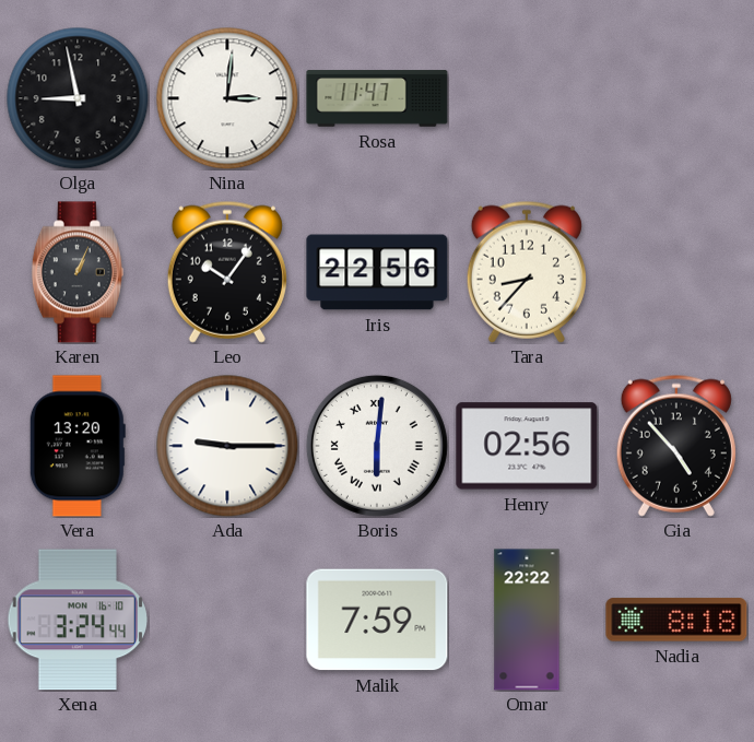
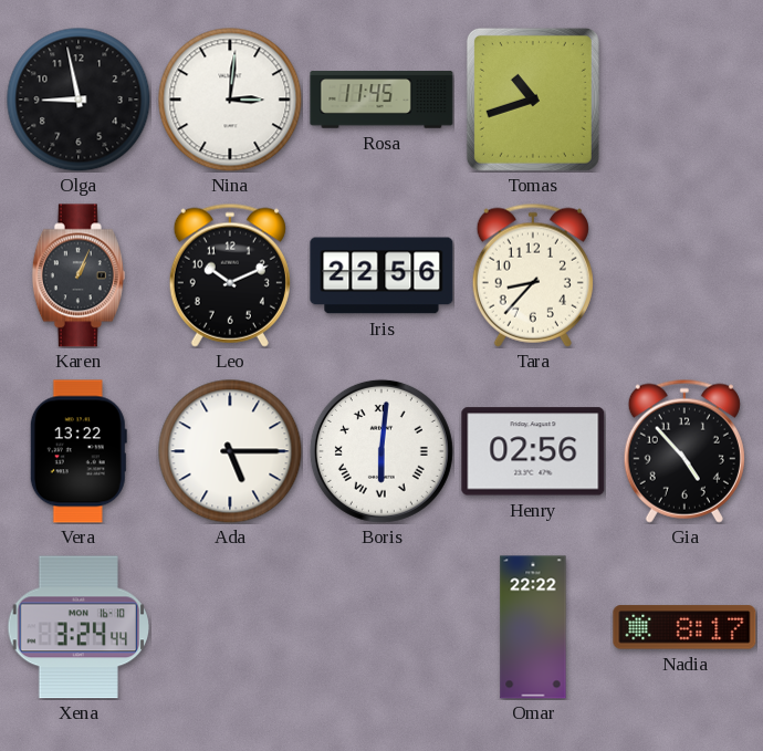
Rosa: 11:47 -> 11:45
Tomas: none -> 10:42
Leo: 10:06 -> 10:11
Vera: 13:20 -> 13:22
Ada: 9:15 -> 5:15
Malik: 7:59 -> none
Nadia: 8:18 -> 8:17
